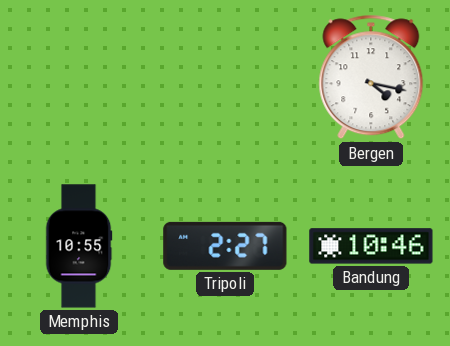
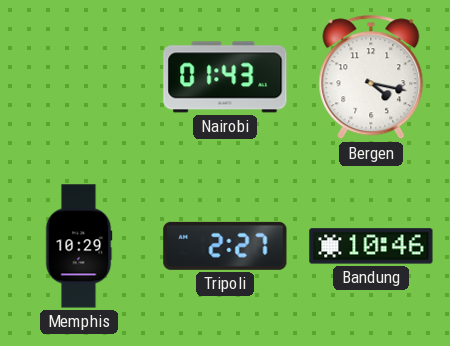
Nairobi: none -> 01:43
Memphis: 10:55 -> 10:29
